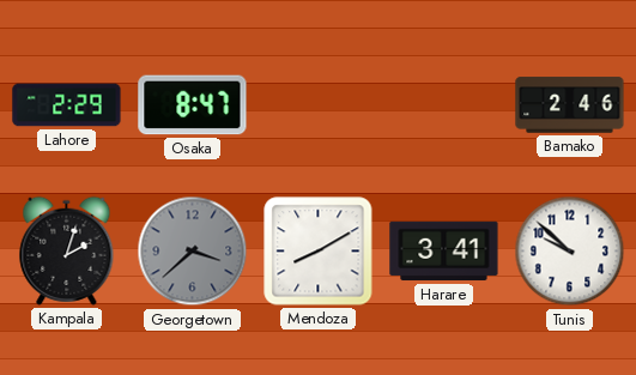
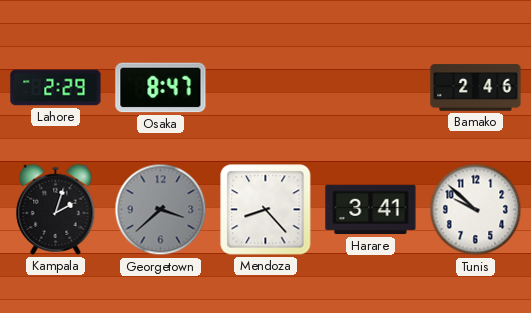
Mendoza: 8:10 -> 8:23
